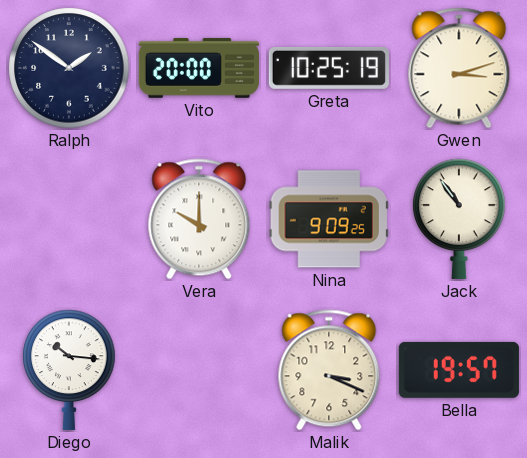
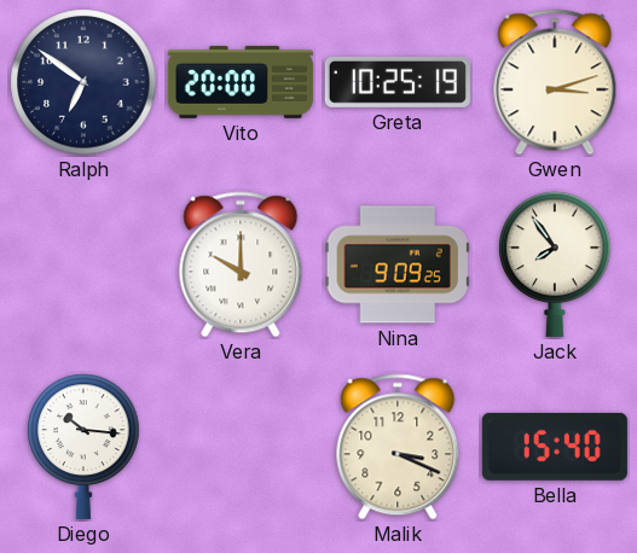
Ralph: 1:51 -> 6:51
Jack: 10:54 -> 7:54
Bella: 19:57 -> 15:40
